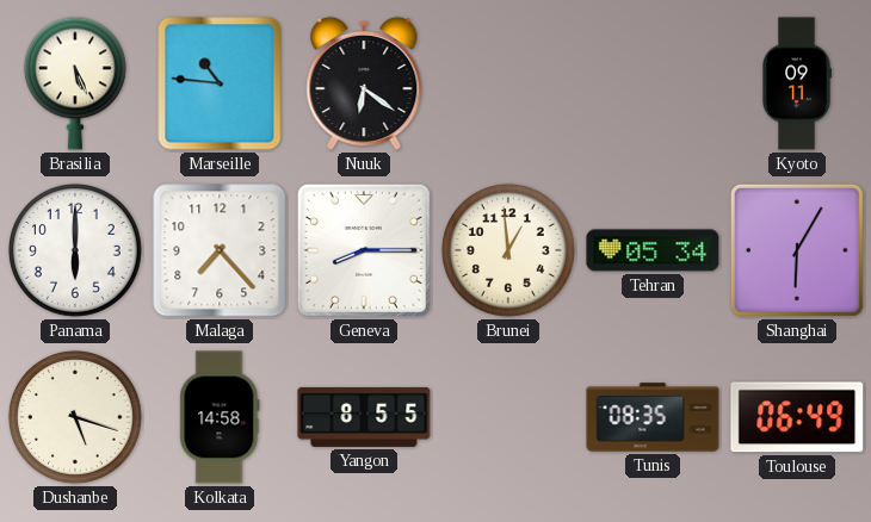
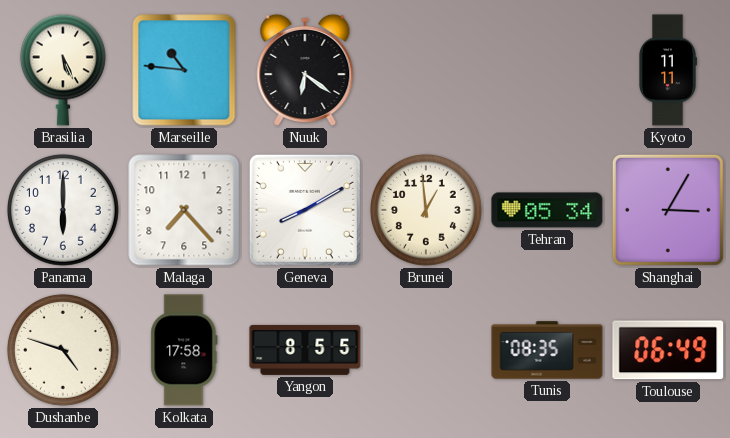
Kyoto: 09:11 -> 11:11
Geneva: 8:15 -> 8:10
Shanghai: 6:05 -> 3:05
Dushanbe: 5:18 -> 4:48
Kolkata: 14:58 -> 17:58
